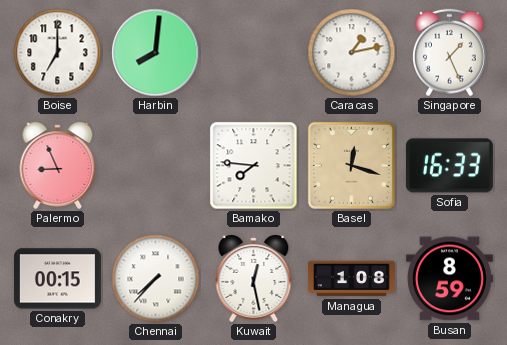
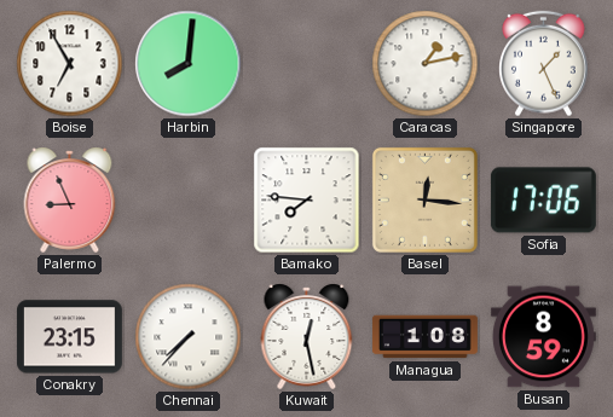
Boise: 7:00 -> 6:55
Basel: 12:18 -> 12:16
Sofia: 16:33 -> 17:06
Conakry: 00:15 -> 23:15
